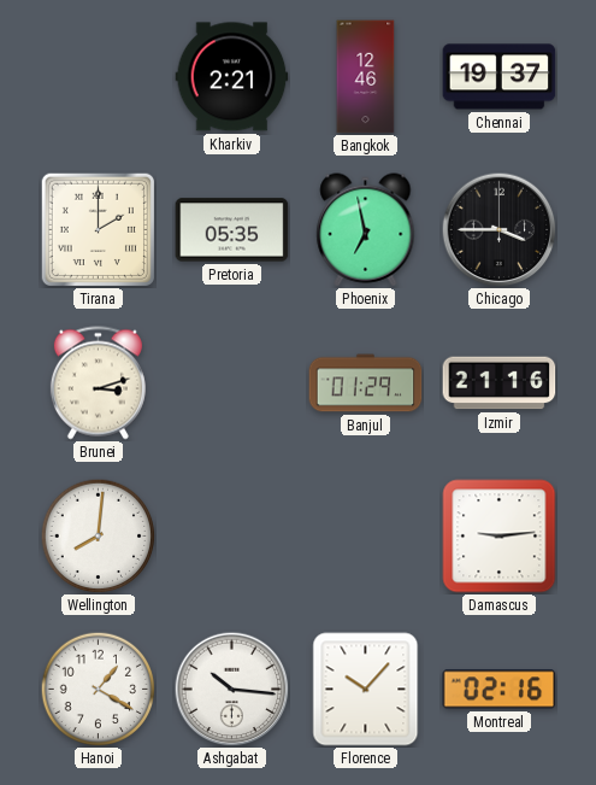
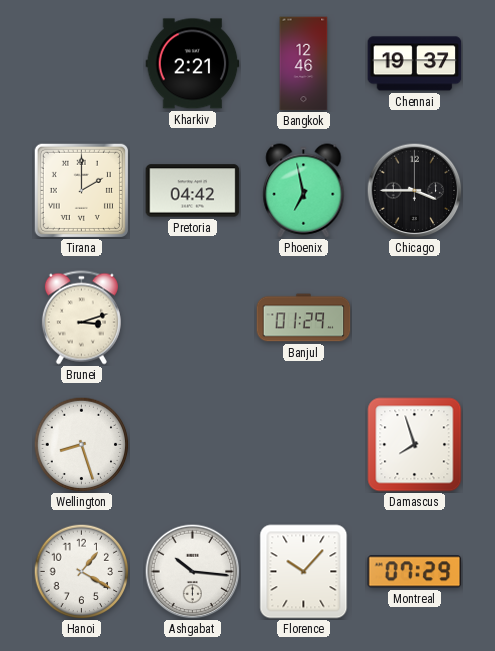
Pretoria: 05:35 -> 04:42
Izmir: 21:16 -> none
Wellington: 8:01 -> 8:27
Damascus: 9:14 -> 7:57
Montreal: 02:16 -> 07:29
